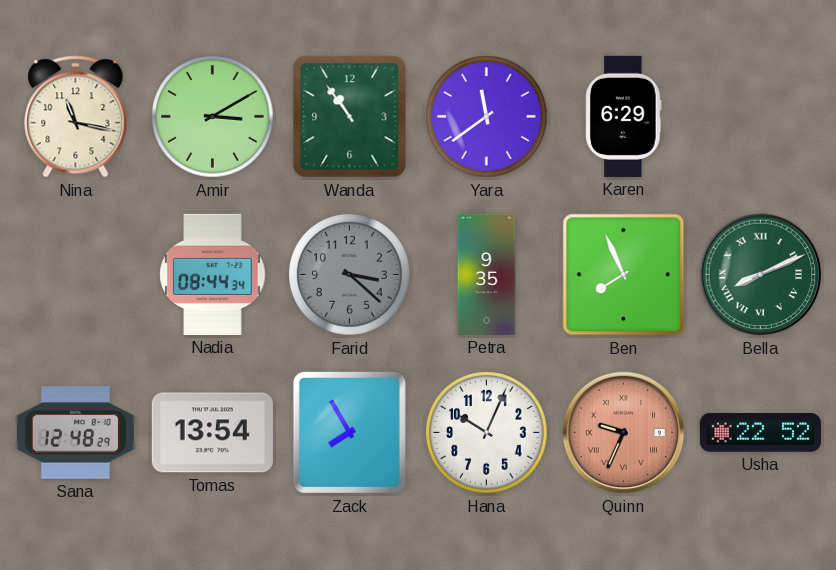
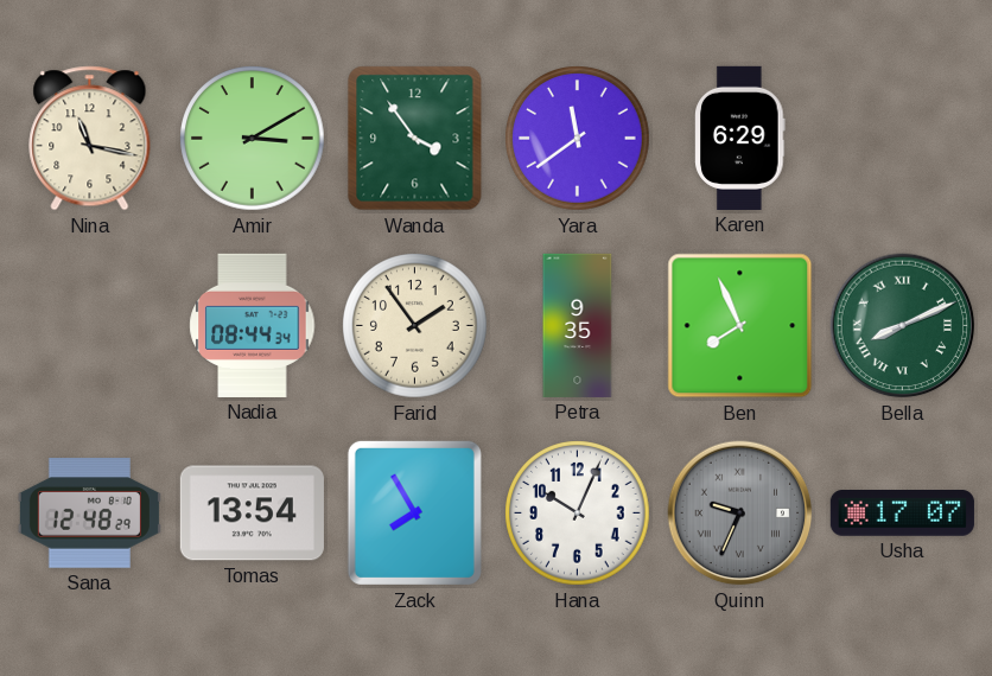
Wanda: 10:54 -> 3:54
Farid: 3:22 -> 1:54
Farid dial: grey -> cream
Quinn dial: salmon -> grey
Usha: 22:52 -> 17:07
